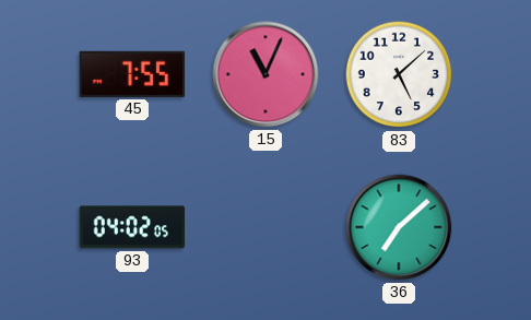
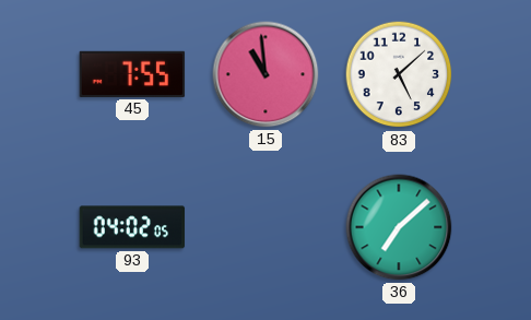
15: 11:04 -> 10:59
